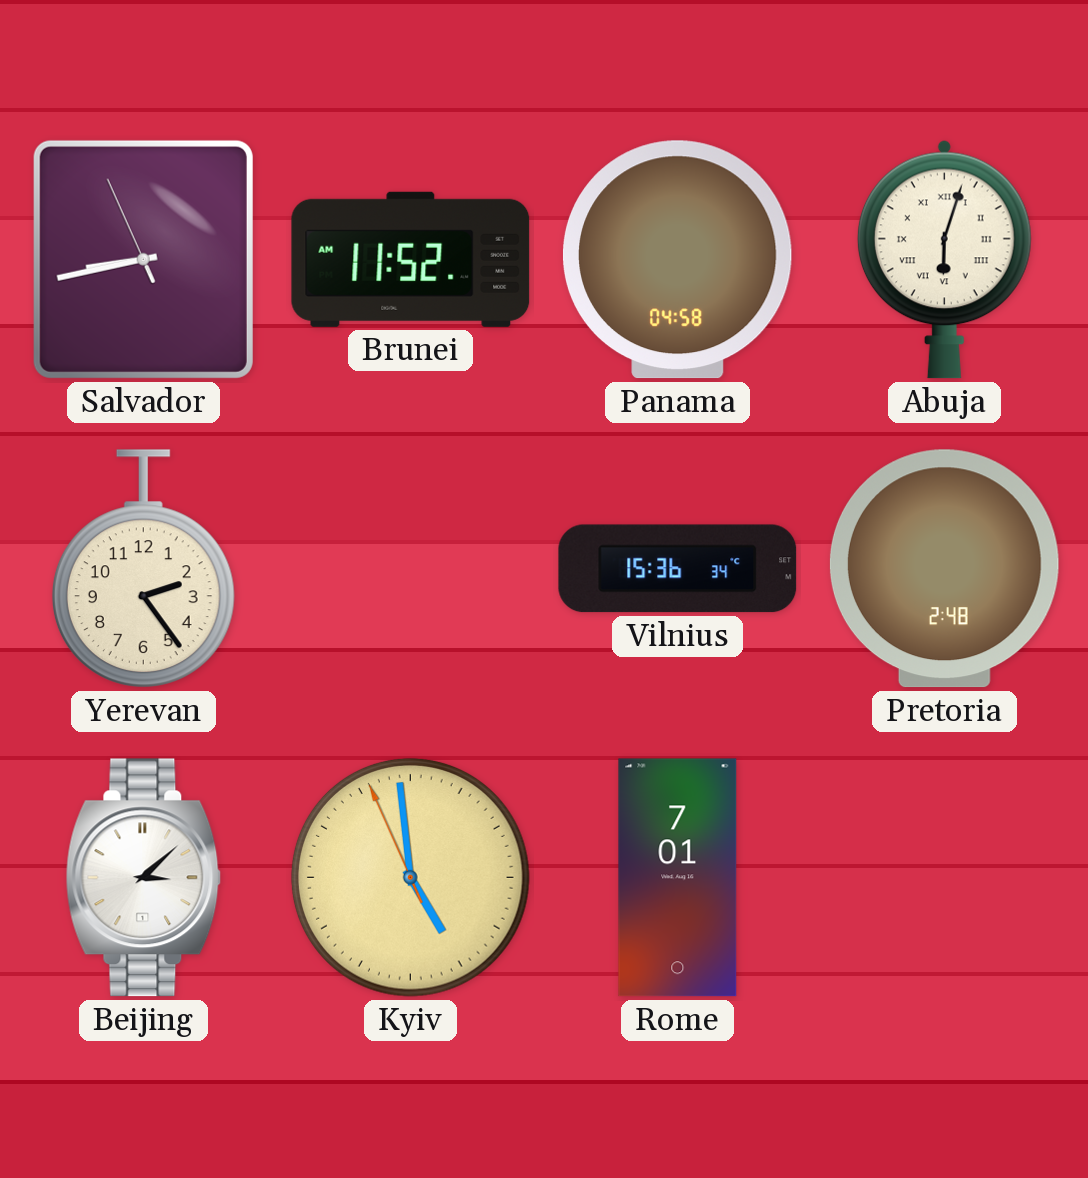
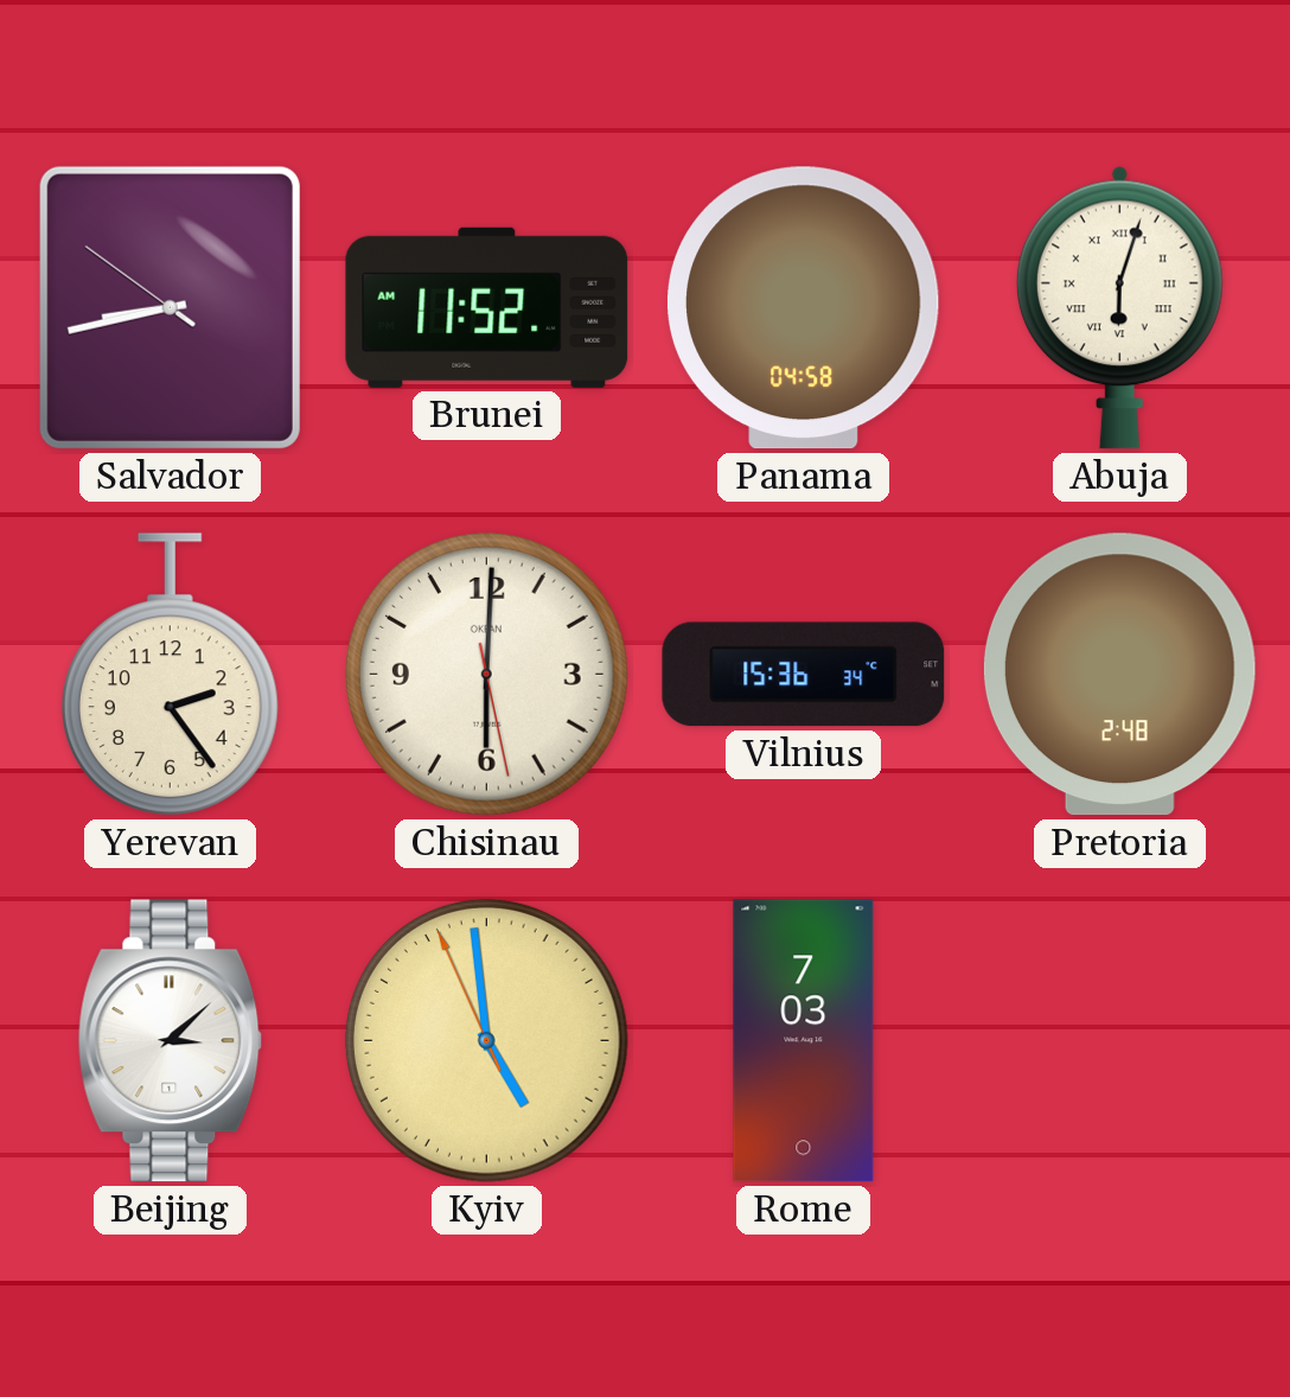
Salvador: 8:42:56 -> 8:42:51
Chisinau: none -> 6:00
Rome: 7:01 -> 7:03
